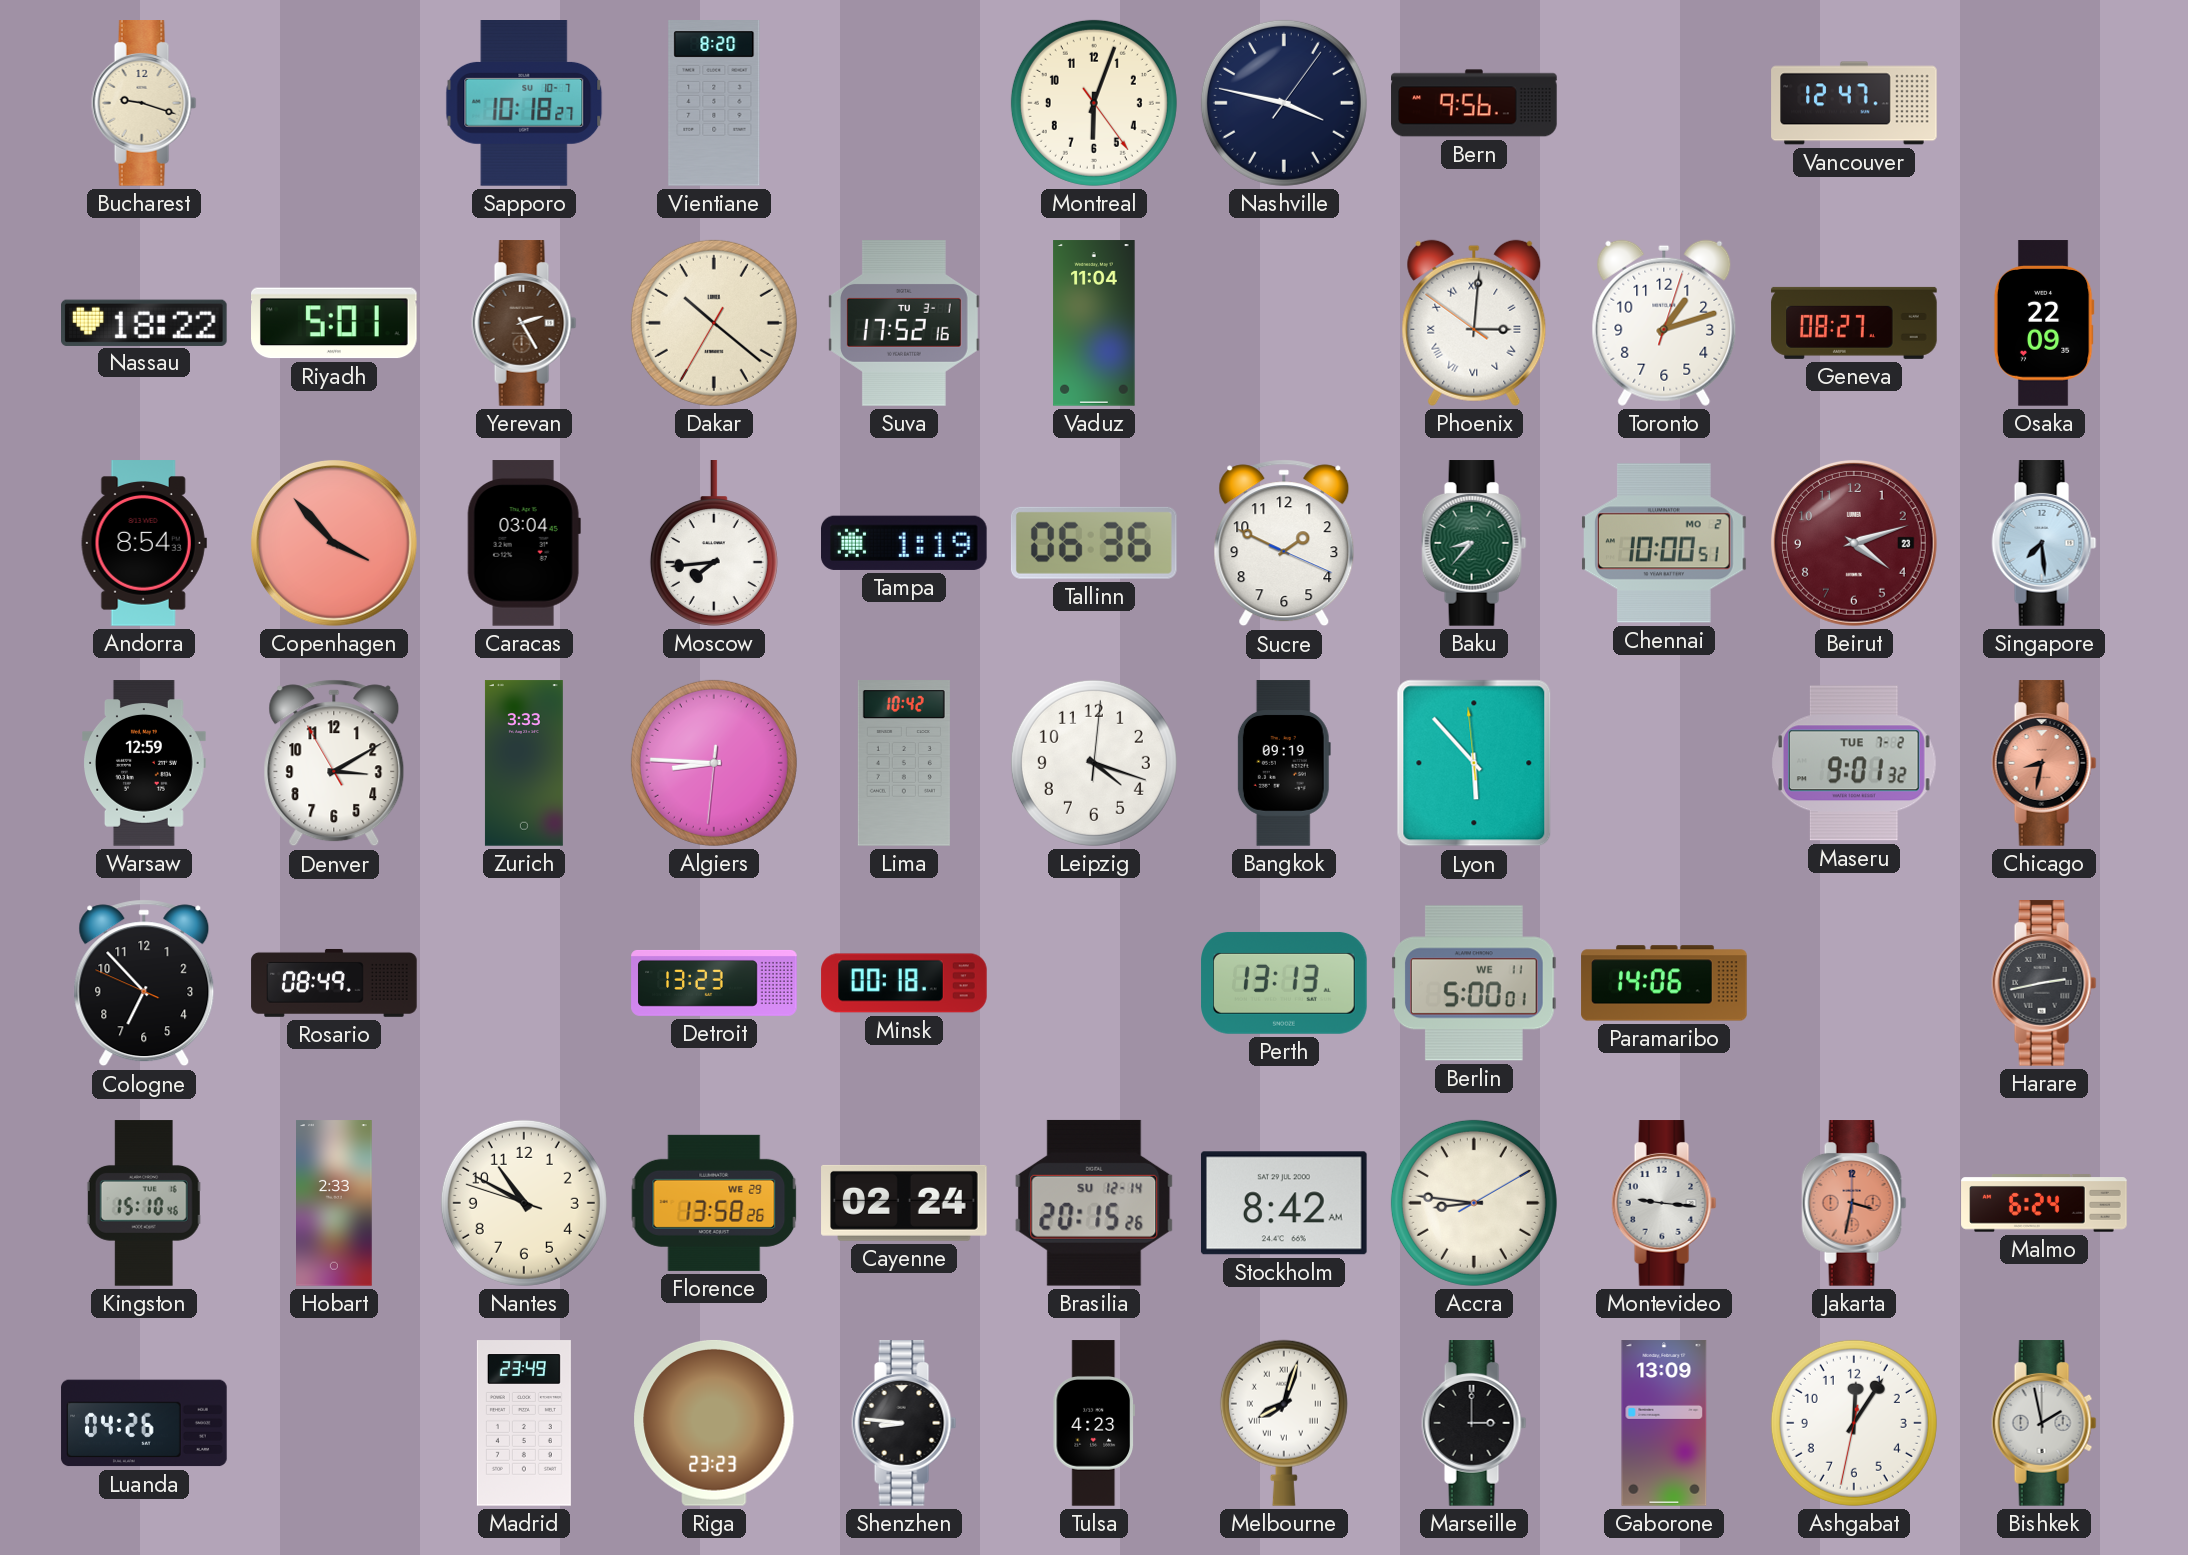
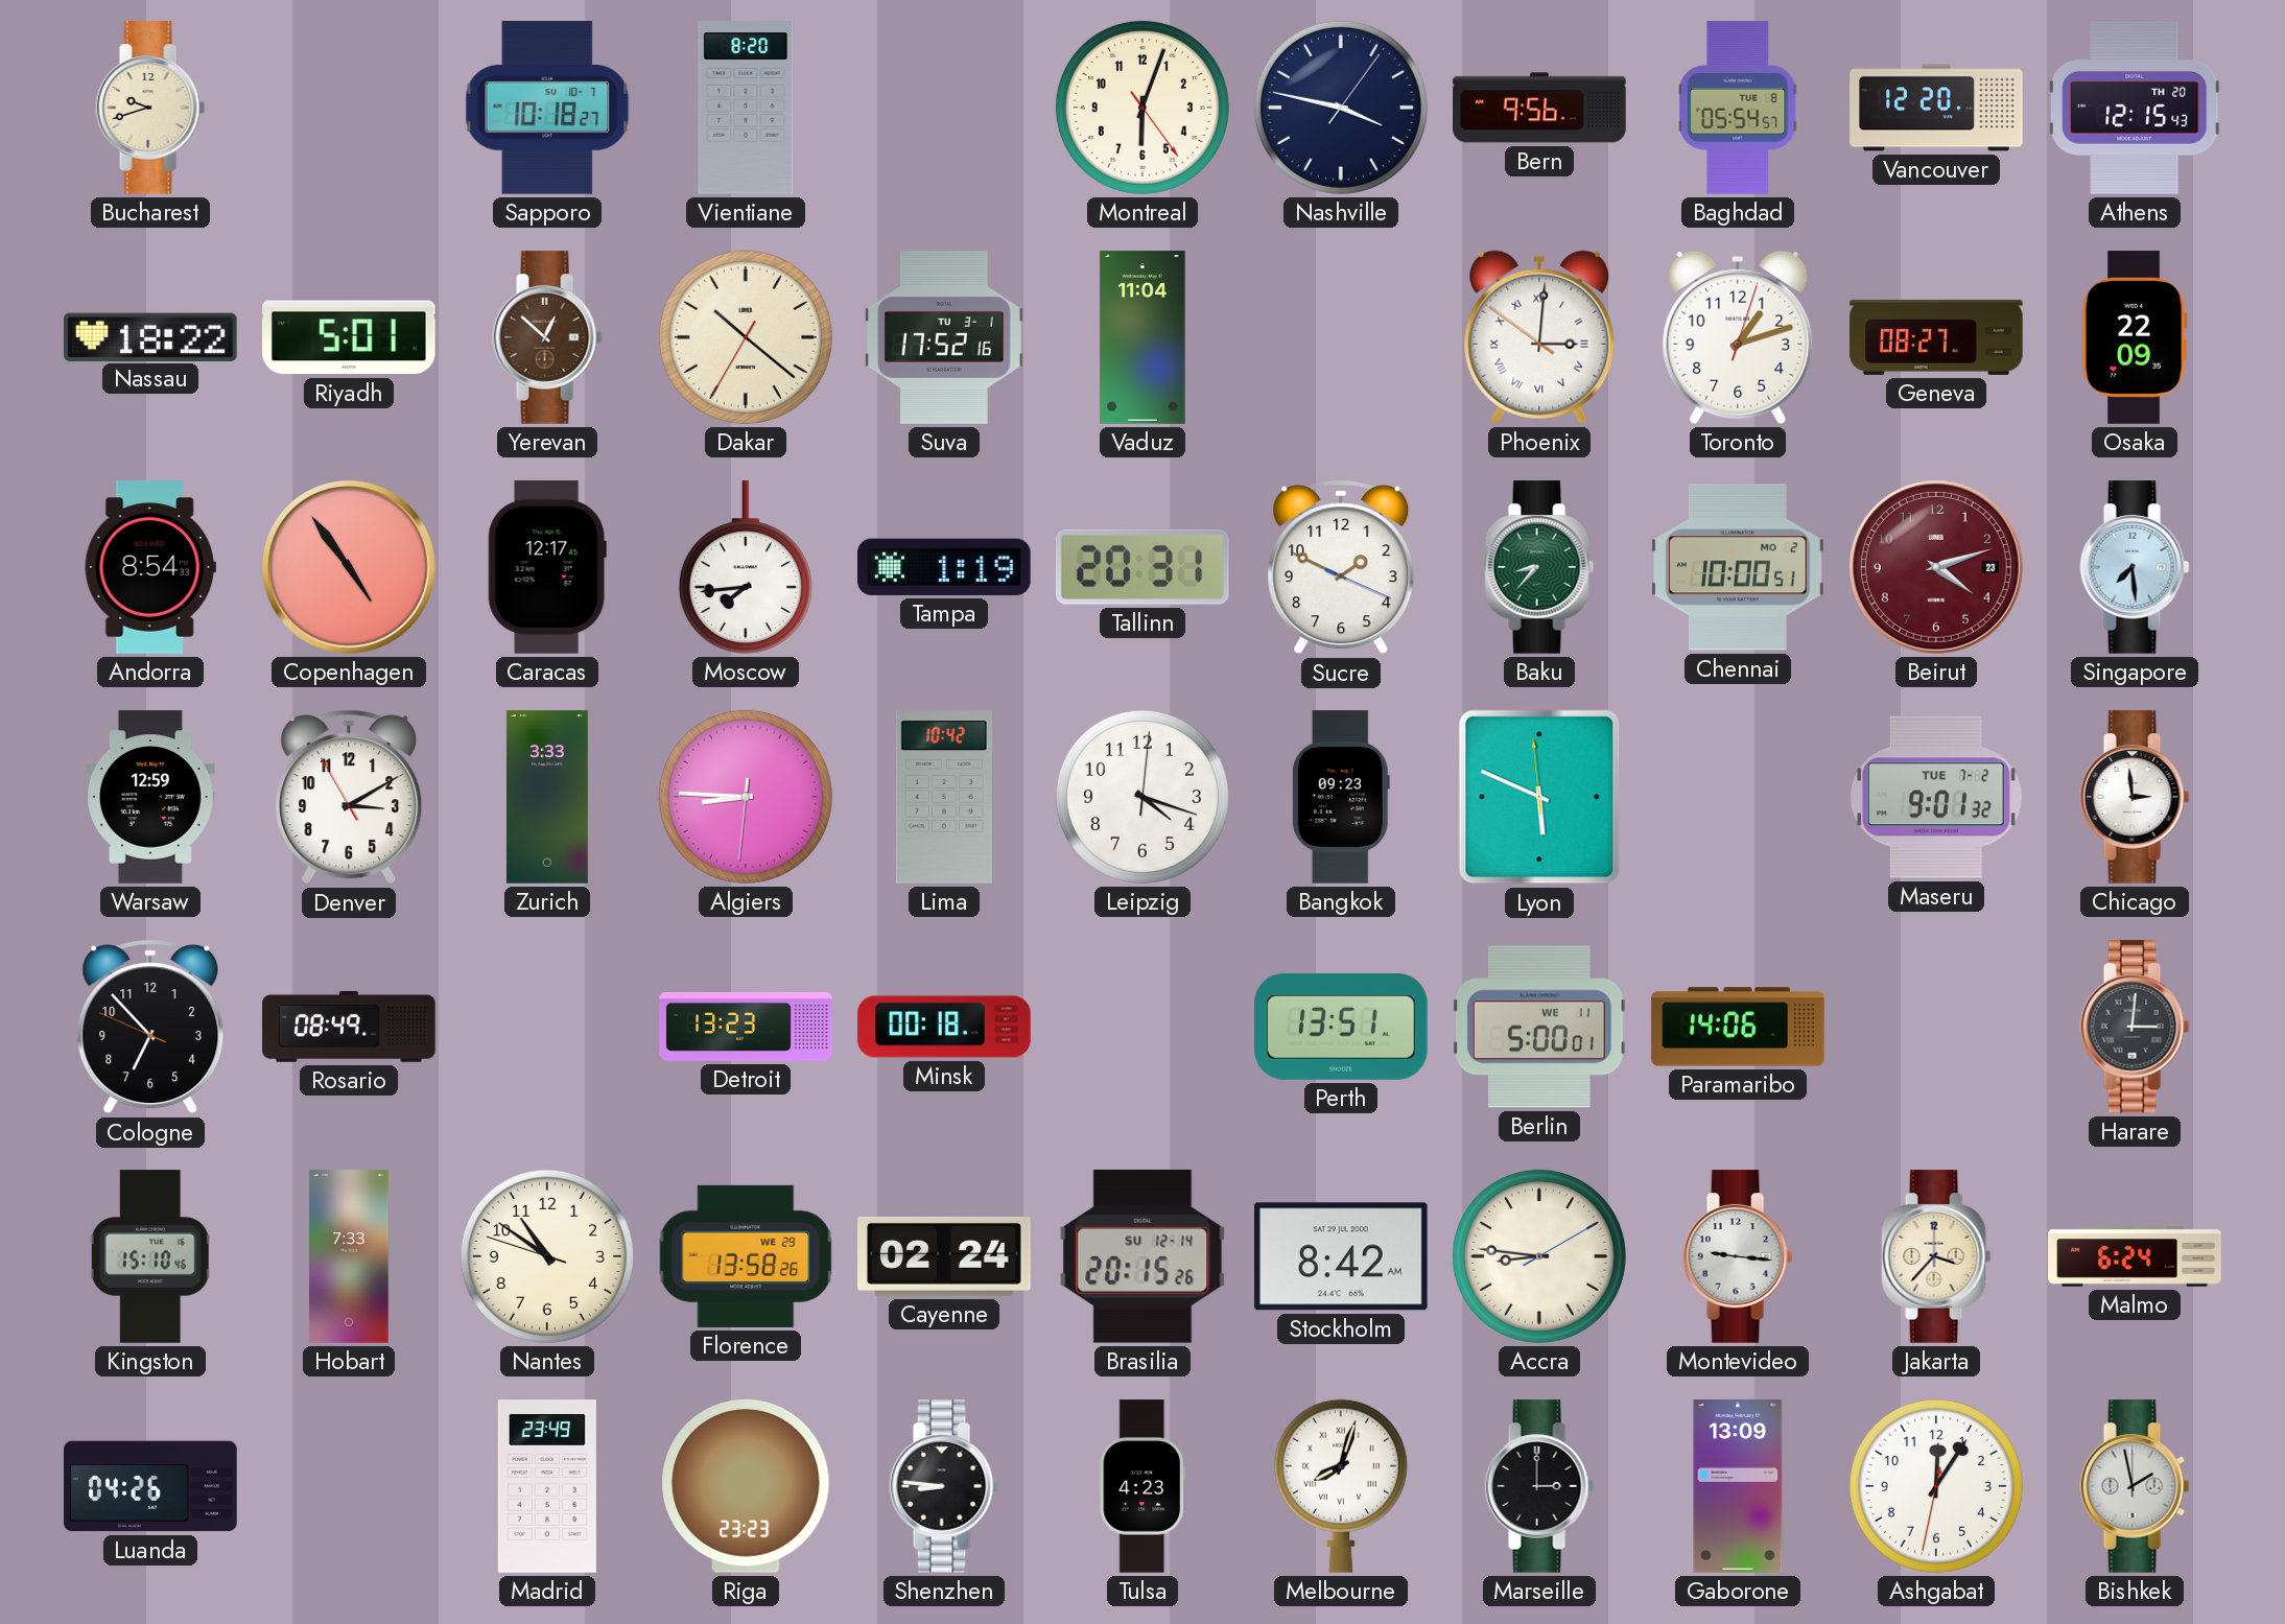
Bucharest: 9:18 -> 9:42
Baghdad: none -> 05:54
Vancouver: 12:47 -> 12:20
Athens: none -> 12:15
Yerevan: 2:25 -> 12:52
Copenhagen: 3:53 -> 4:54
Caracas: 03:04 -> 12:17
Tallinn: 06:36 -> 20:31
Bangkok: 09:19 -> 09:23
Lyon: 5:52 -> 5:48
Chicago: 8:32 -> 2:59
Chicago dial: salmon -> white
Perth: 13:13 -> 13:51
Harare: 2:43 -> 3:01
Hobart: 2:33 -> 7:33
Nantes: 10:49 -> 10:50
Jakarta: 3:32 -> 3:37
Jakarta dial: salmon -> cream
